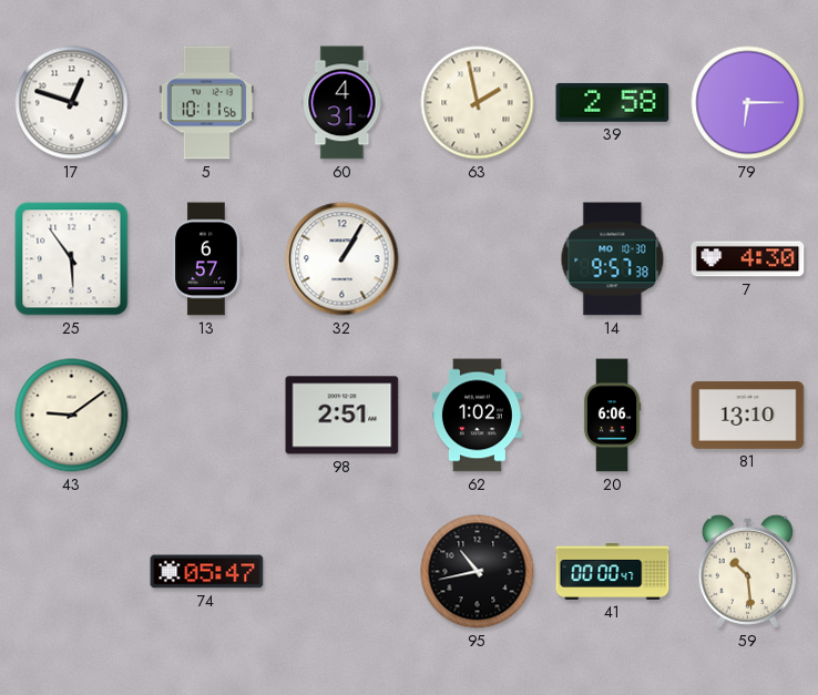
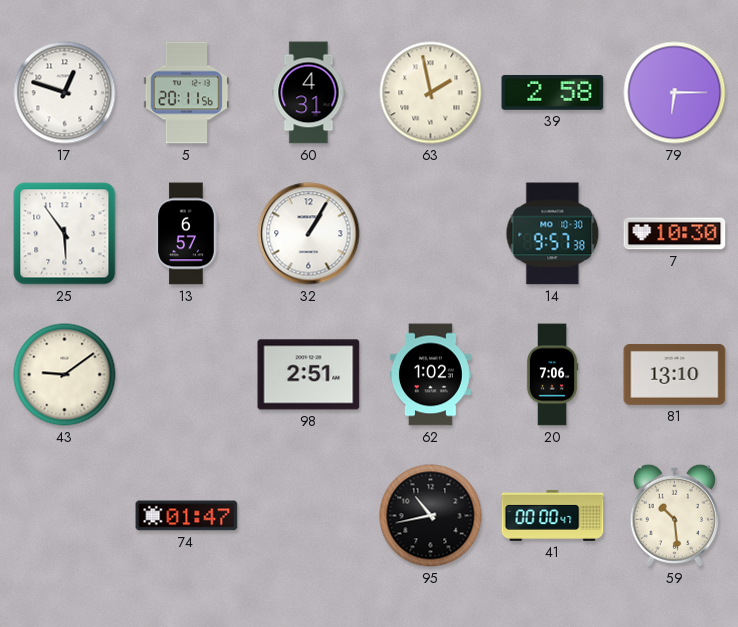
5: 10:11 -> 20:11
7: 4:30 -> 10:30
20: 6:06 -> 7:06
74: 05:47 -> 01:47
